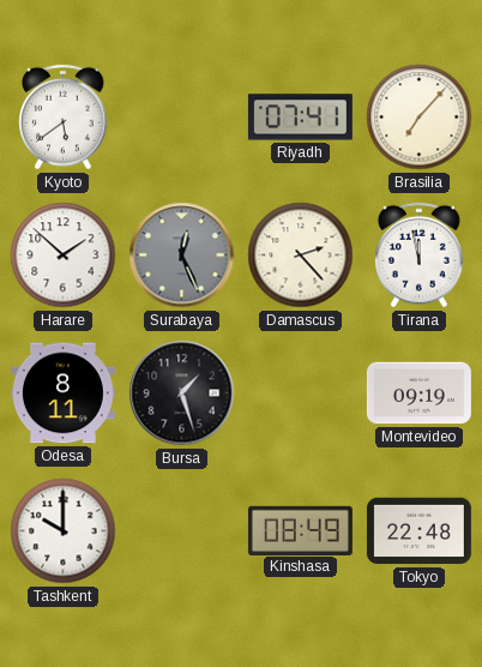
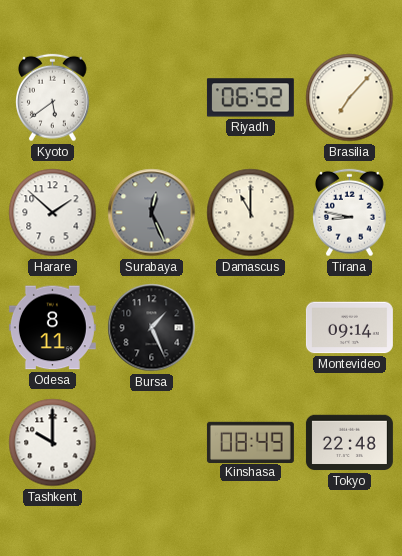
Riyadh: 07:41 -> 06:52
Damascus: 2:23 -> 11:00
Tirana: 11:58 -> 8:47
Bursa: 1:27 -> 1:26
Montevideo: 09:19 -> 09:14
